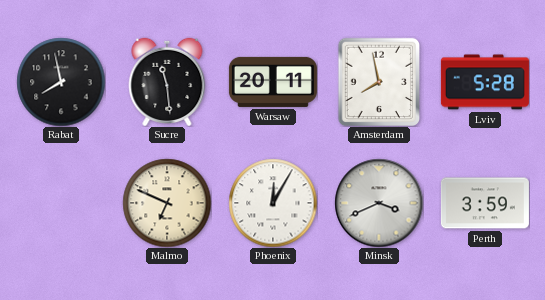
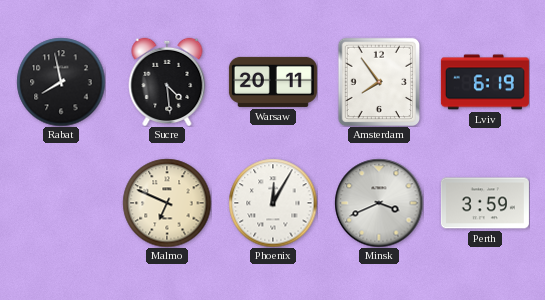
Sucre: 11:29 -> 4:29
Amsterdam: 7:58 -> 7:54
Lviv: 5:28 -> 6:19
